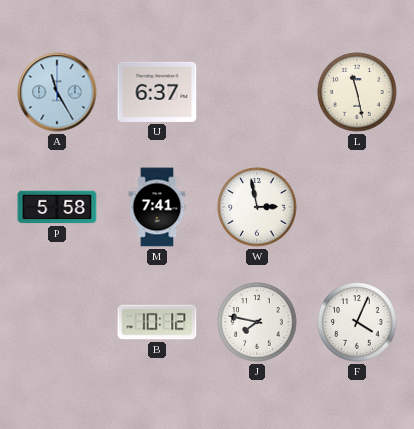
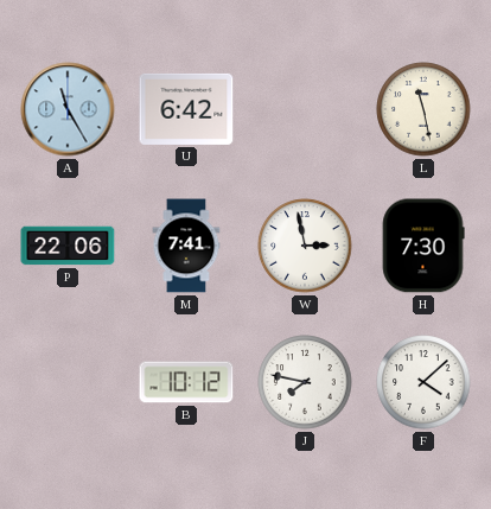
U: 6:37 -> 6:42
P: 5:58 -> 22:06
H: none -> 7:30
F: 4:04 -> 4:08
